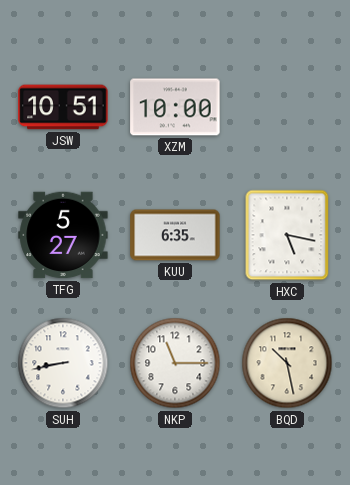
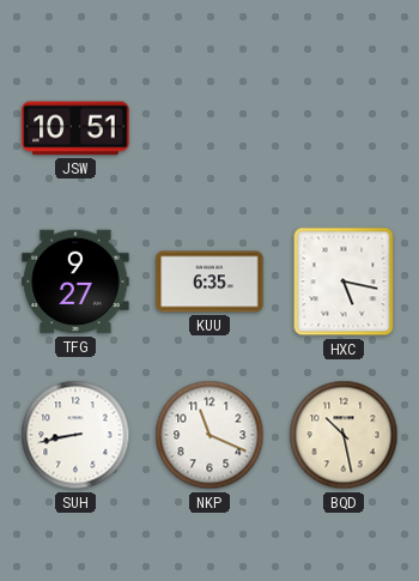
XZM: 10:00 -> none
TFG: 5:27 -> 9:27
NKP: 11:15 -> 11:19
